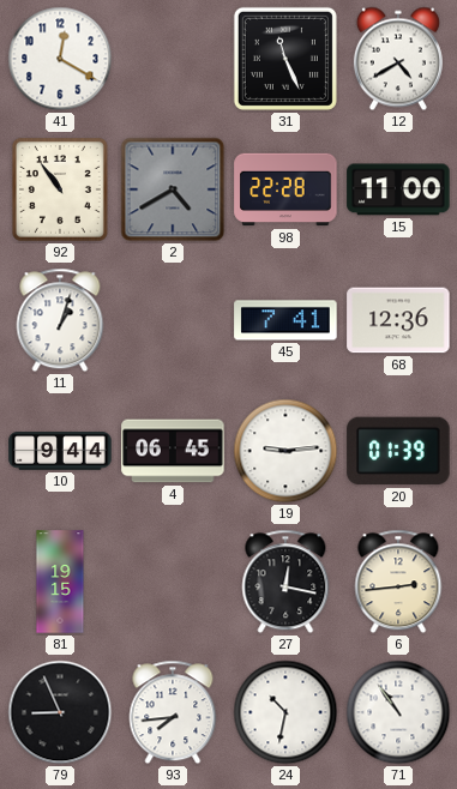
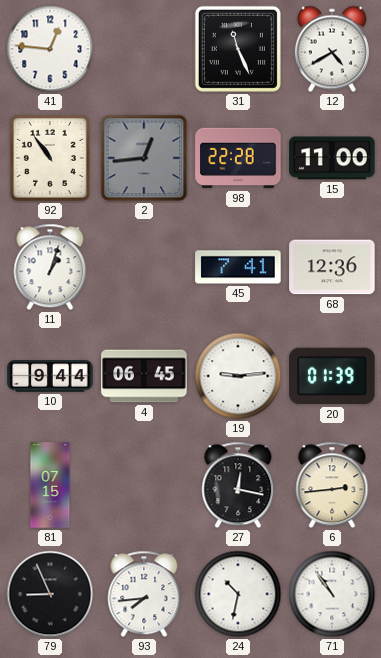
41: 12:20 -> 12:46
2: 4:40 -> 12:44
81: 19:15 -> 07:15
